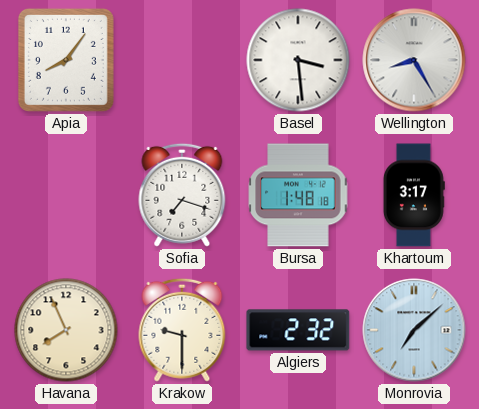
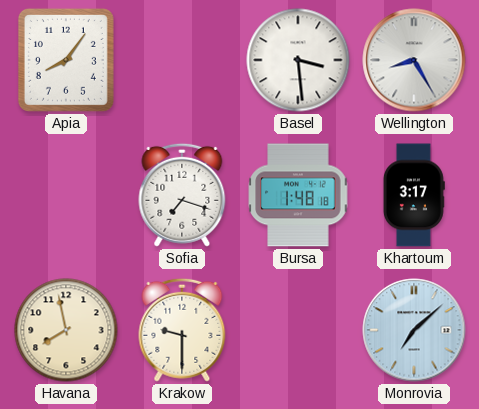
Havana: 7:56 -> 7:58
Algiers: 2:32 -> none
